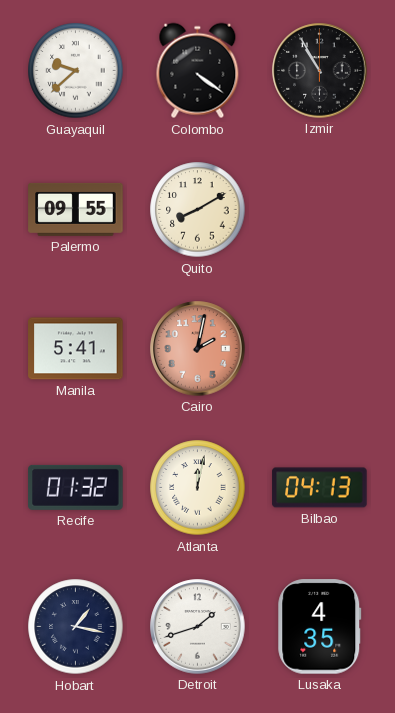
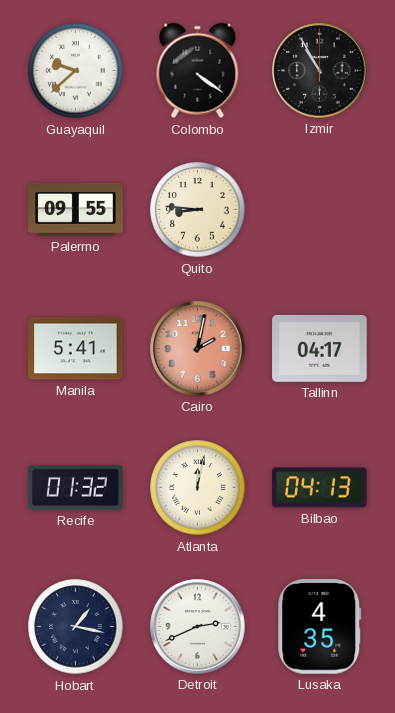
Quito: 8:10 -> 8:46
Tallinn: none -> 04:17
Detroit: 1:42 -> 2:41
